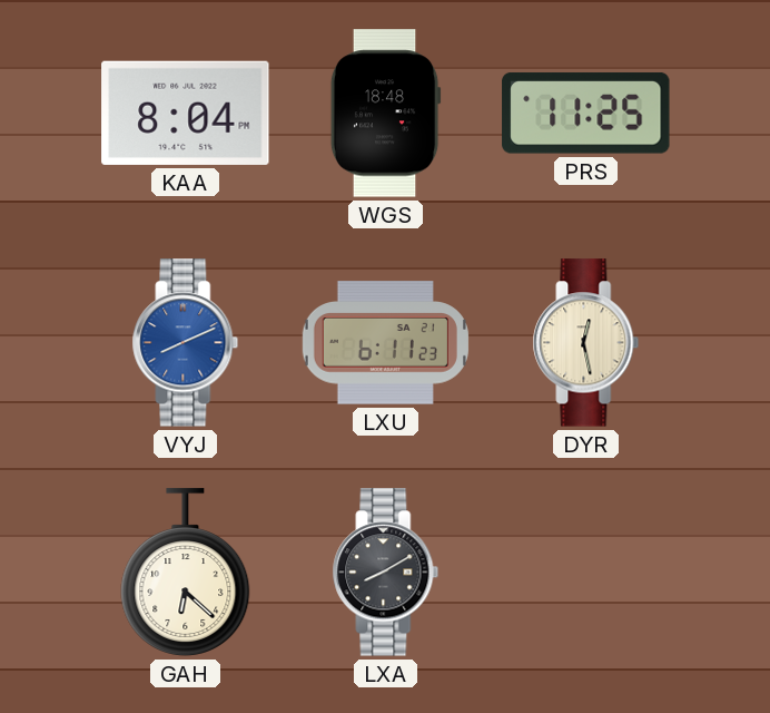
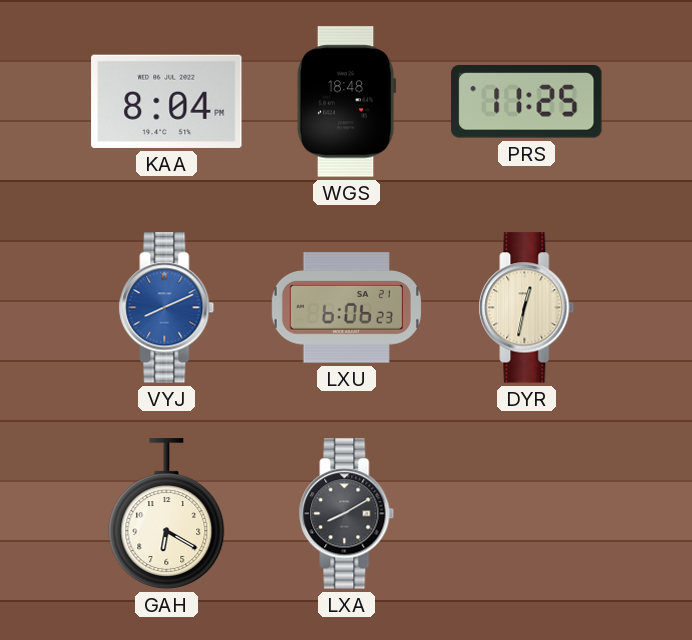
LXU: 6:11 -> 6:06
DYR: 12:28 -> 12:32
GAH: 6:22 -> 6:20
